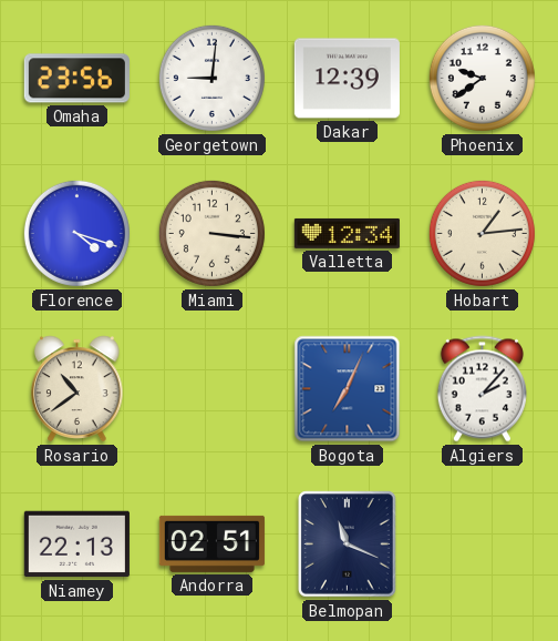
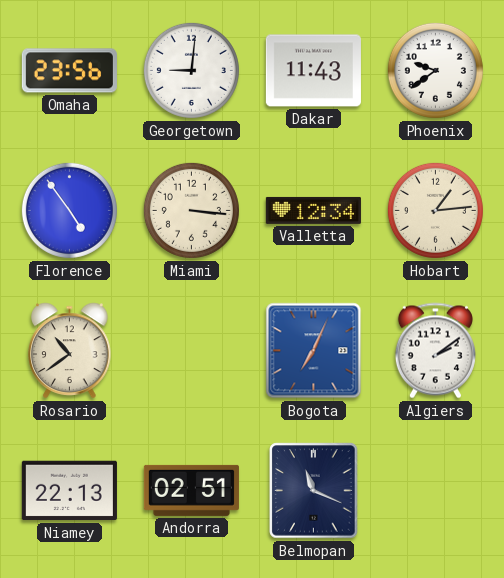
Dakar: 12:39 -> 11:43
Florence: 4:18 -> 4:54
Algiers: 2:07 -> 2:09
